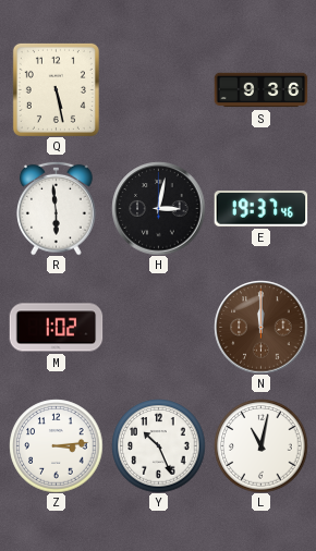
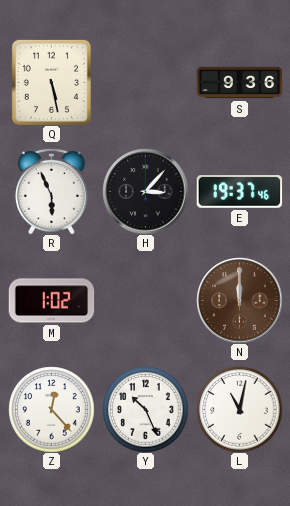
R: 5:59 -> 5:56
H: 3:02 -> 3:07
Z: 3:14 -> 12:23
